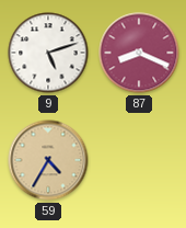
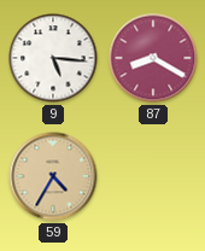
9: 5:12 -> 5:16
87: 8:19 -> 8:20
